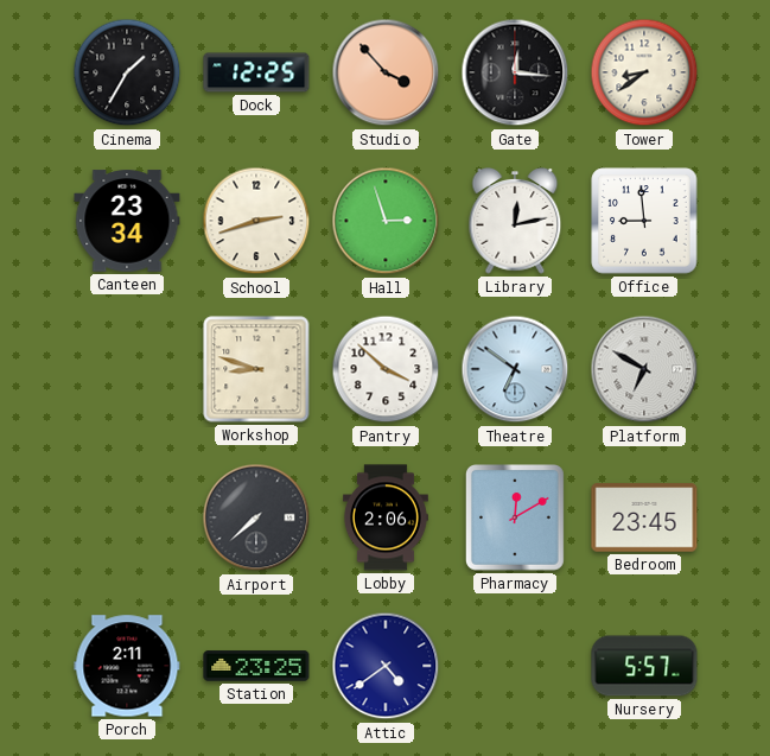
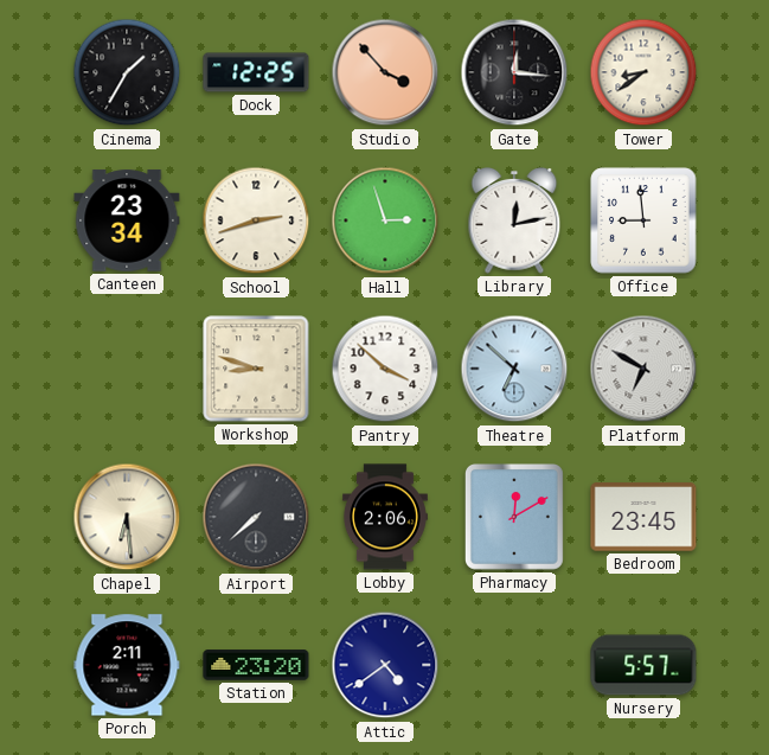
Theatre: 6:51 -> 6:52
Chapel: none -> 6:29
Station: 23:25 -> 23:20
